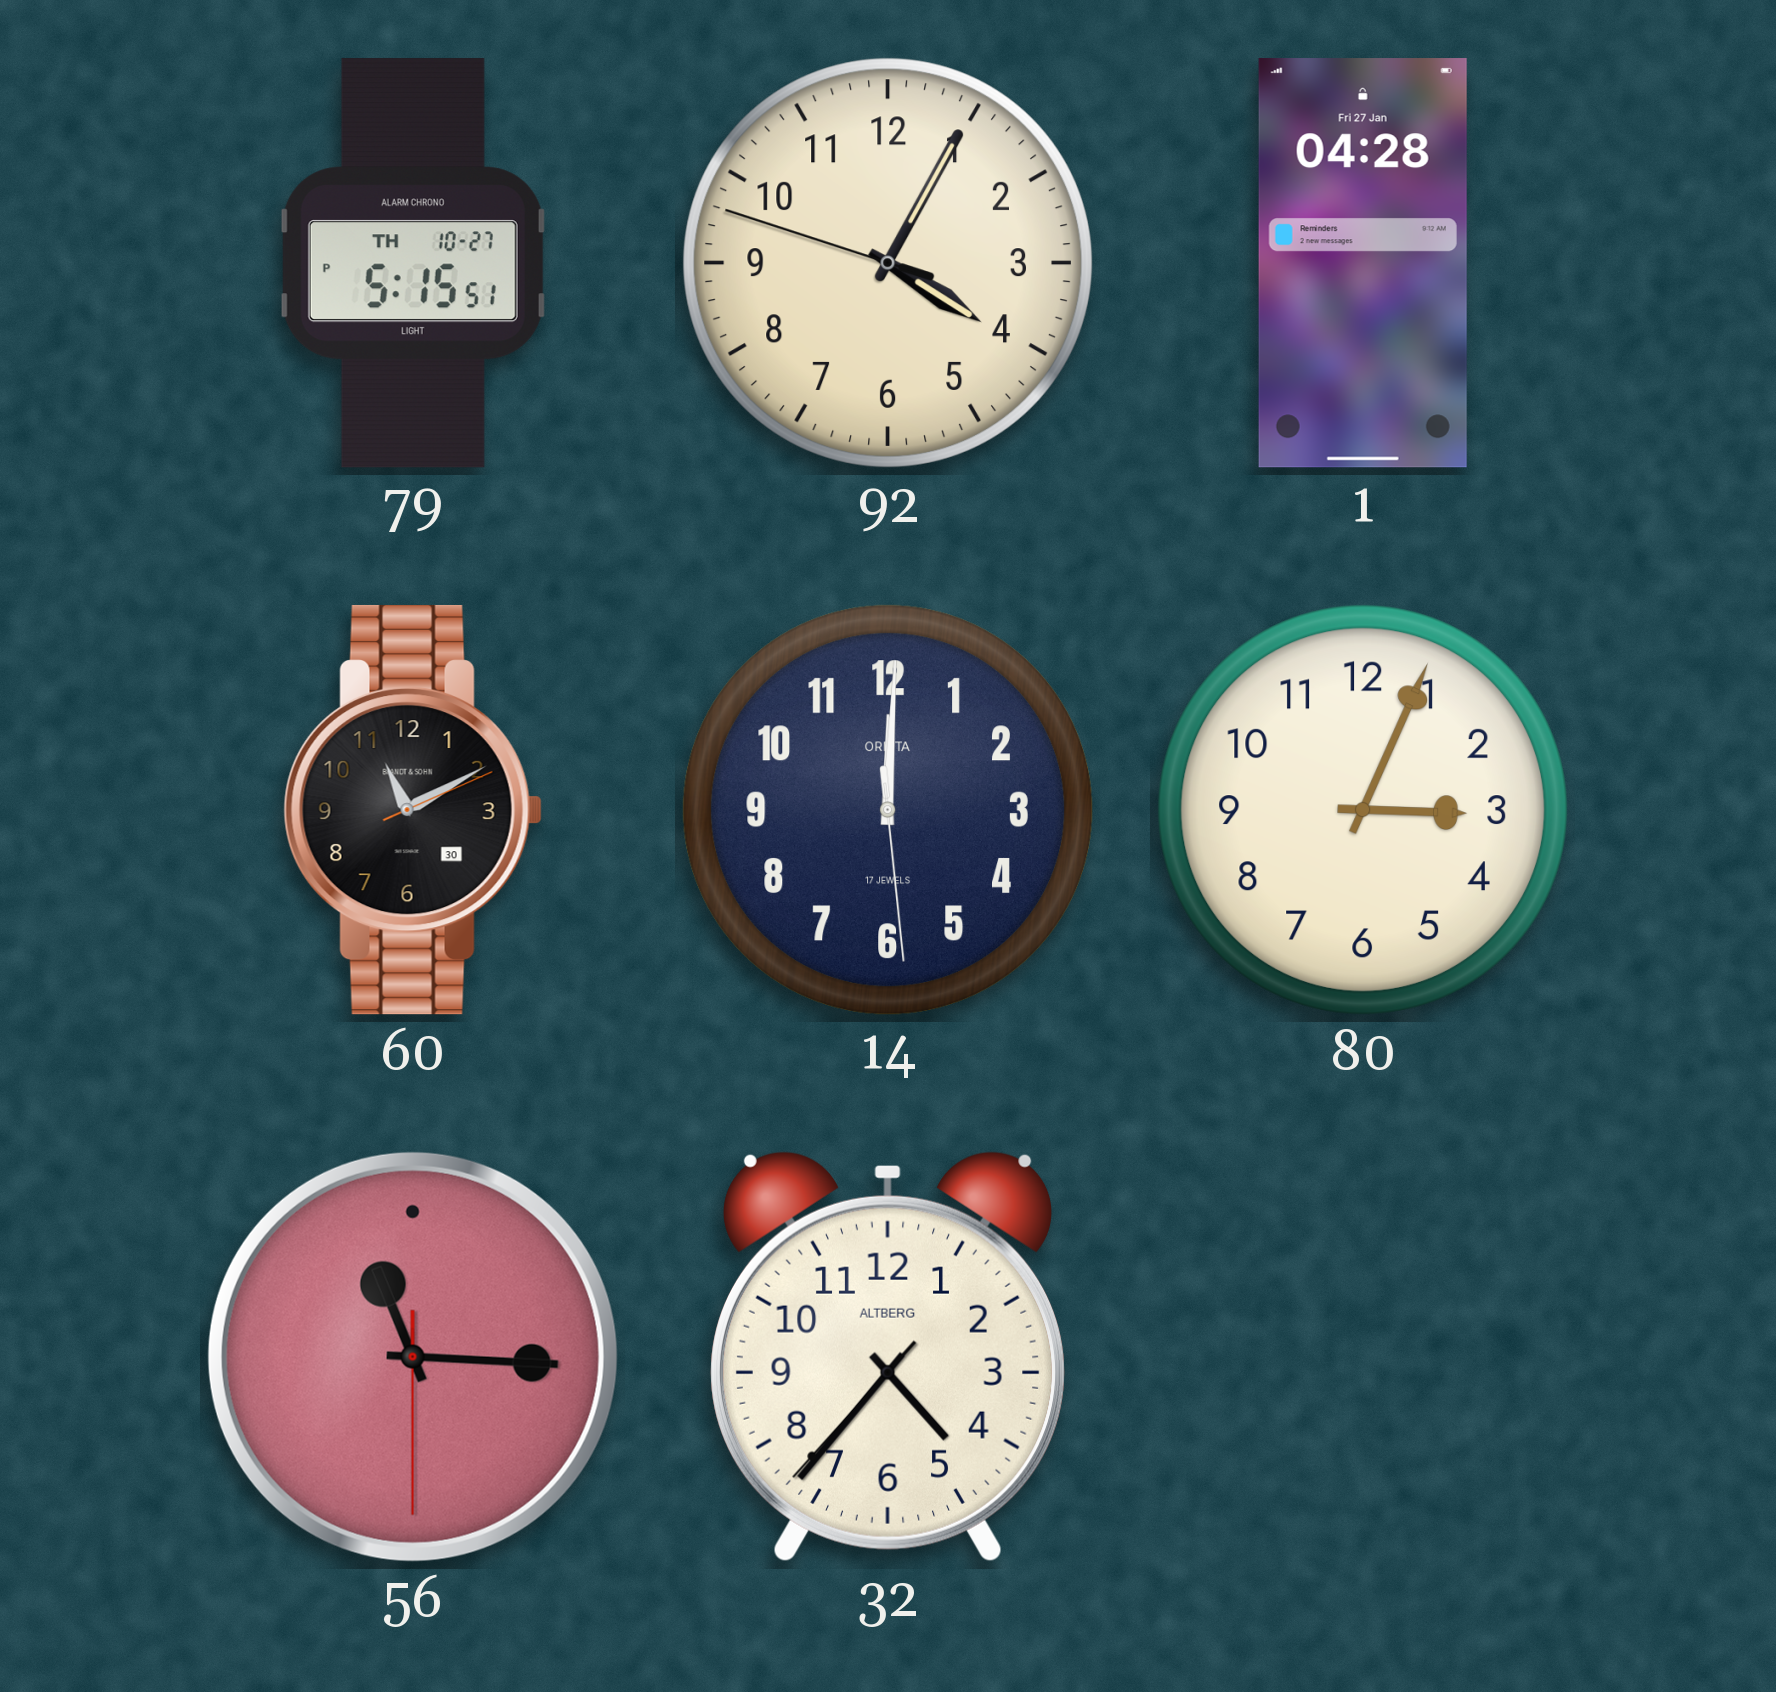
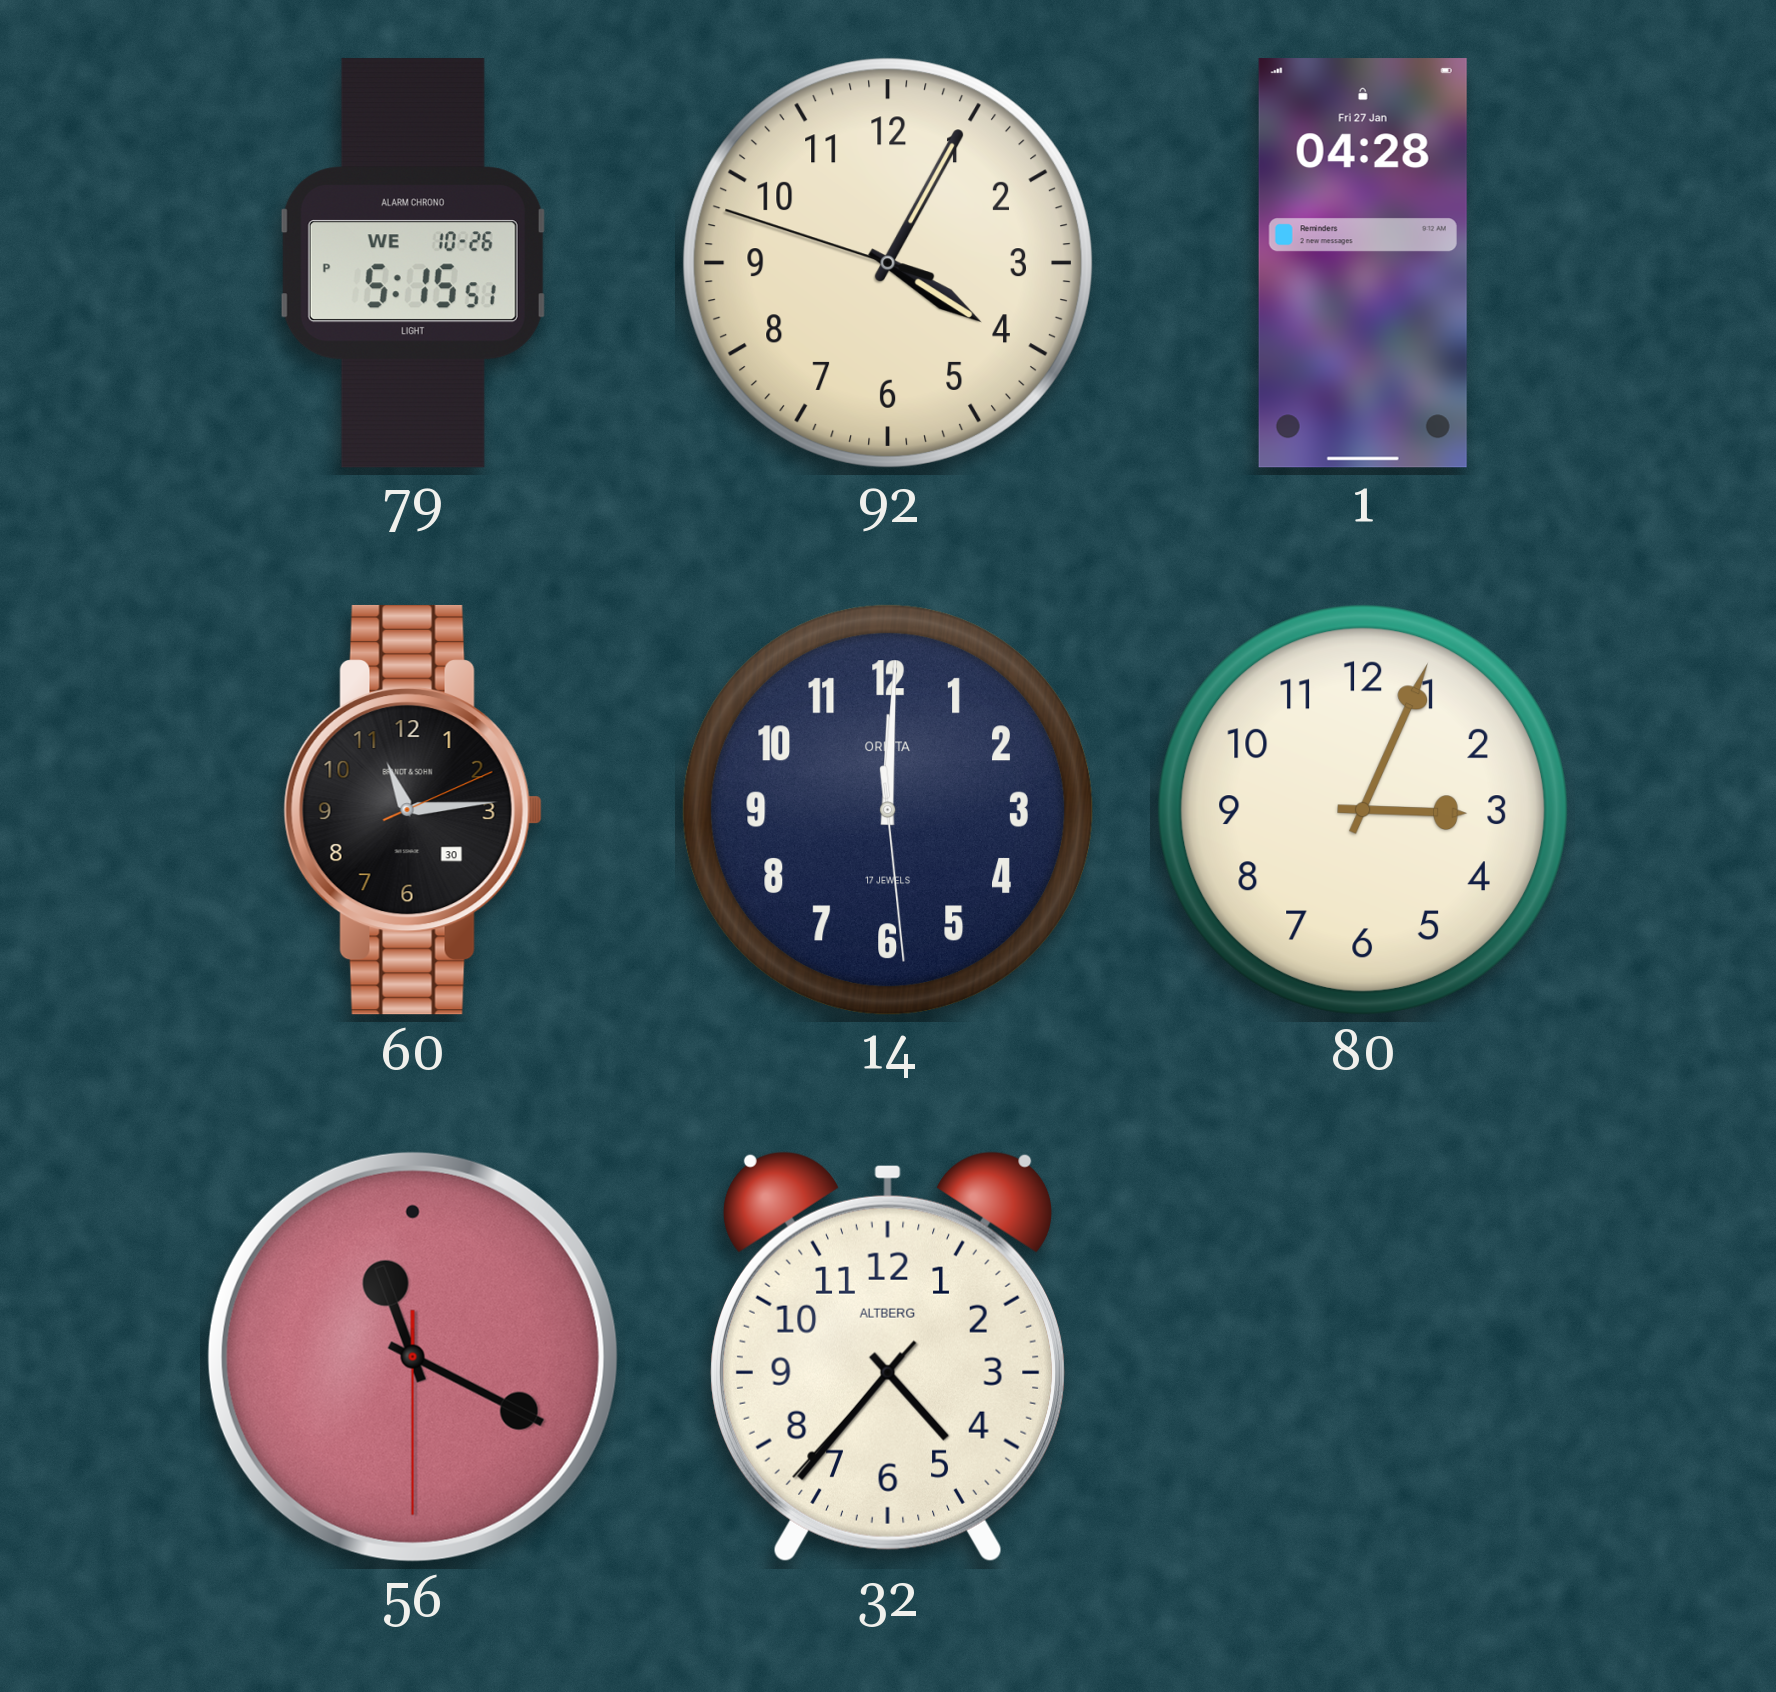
79 date: TH 10-27 -> WE 10-26
60: 11:10 -> 11:14
56: 11:15 -> 11:19
